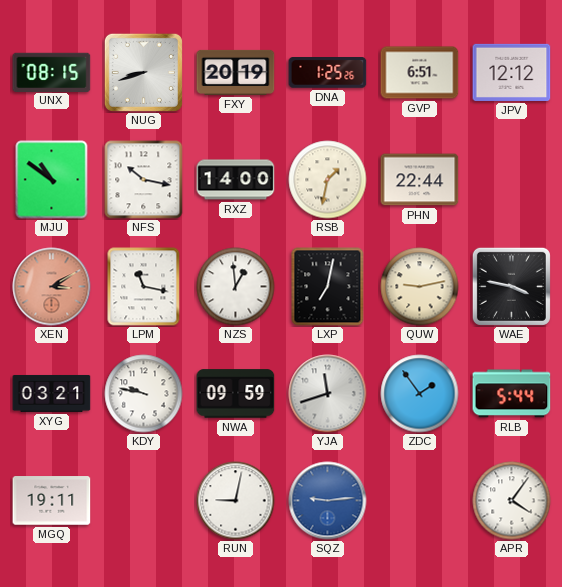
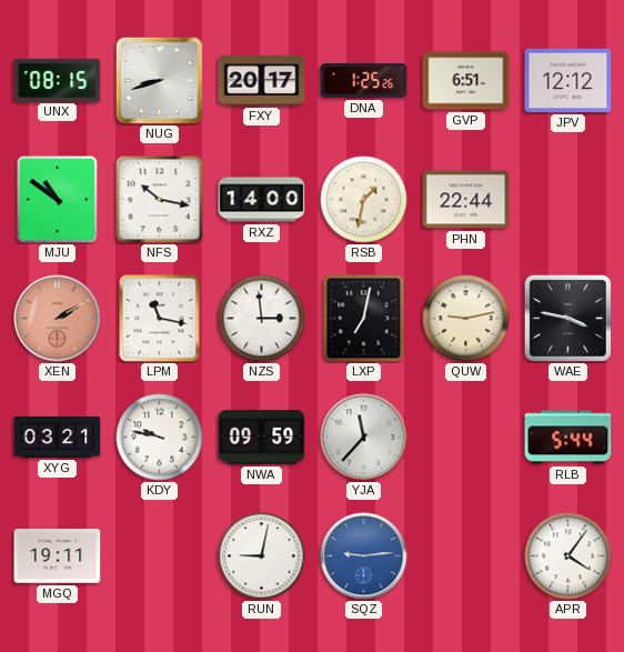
FXY: 20:19 -> 20:17
XEN: 3:10 -> 2:10
NZS: 12:59 -> 2:59
YJA: 11:42 -> 11:37
ZDC: 1:54 -> none
